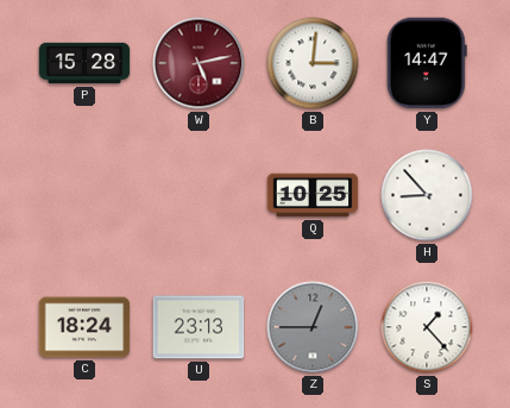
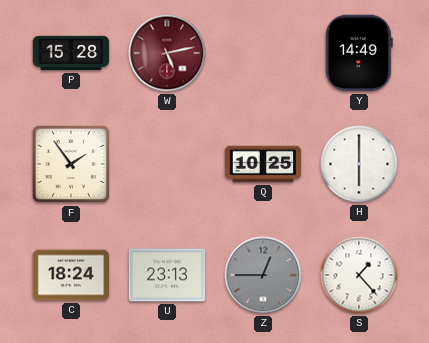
B: 3:01 -> none
Y: 14:47 -> 14:49
F: none -> 1:54
H: 8:53 -> 6:00
